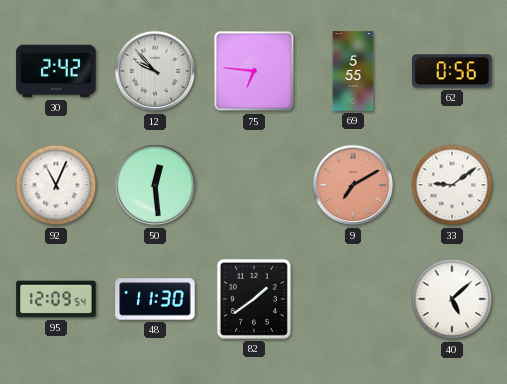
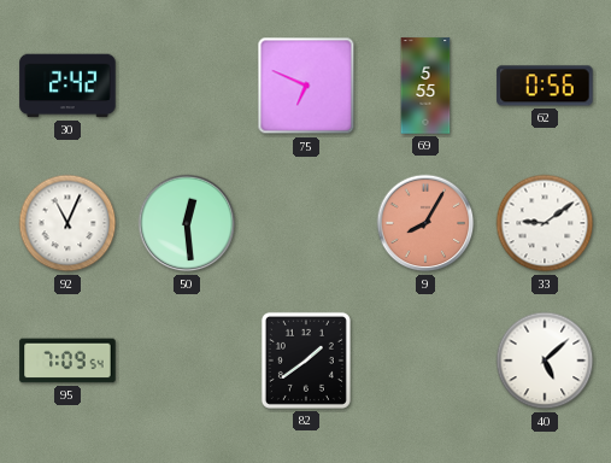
12: 9:53 -> none
75: 6:46 -> 6:49
9: 7:10 -> 8:05
95: 12:09 -> 7:09
48: 11:30 -> none
